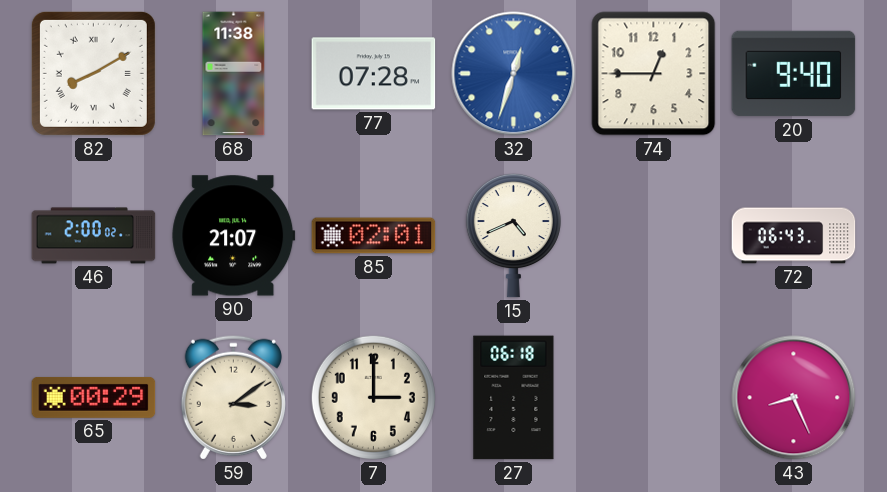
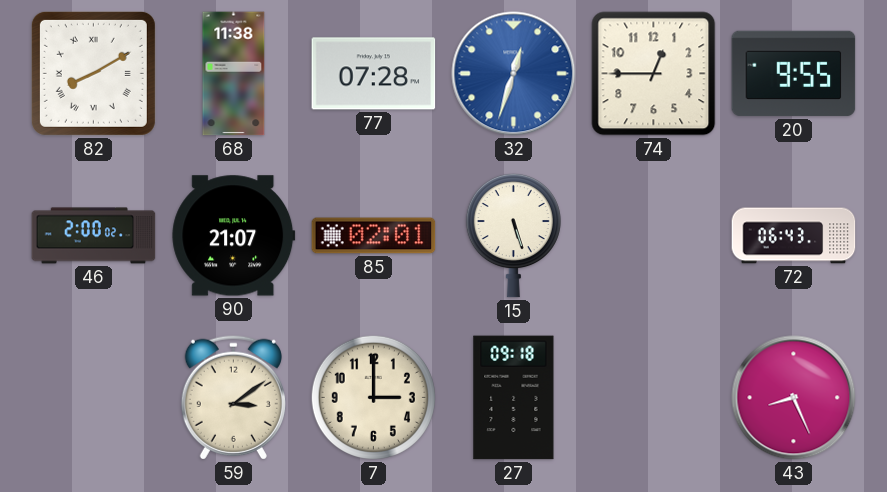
20: 9:40 -> 9:55
15: 4:41 -> 5:27
65: 00:29 -> none
27: 06:18 -> 09:18
